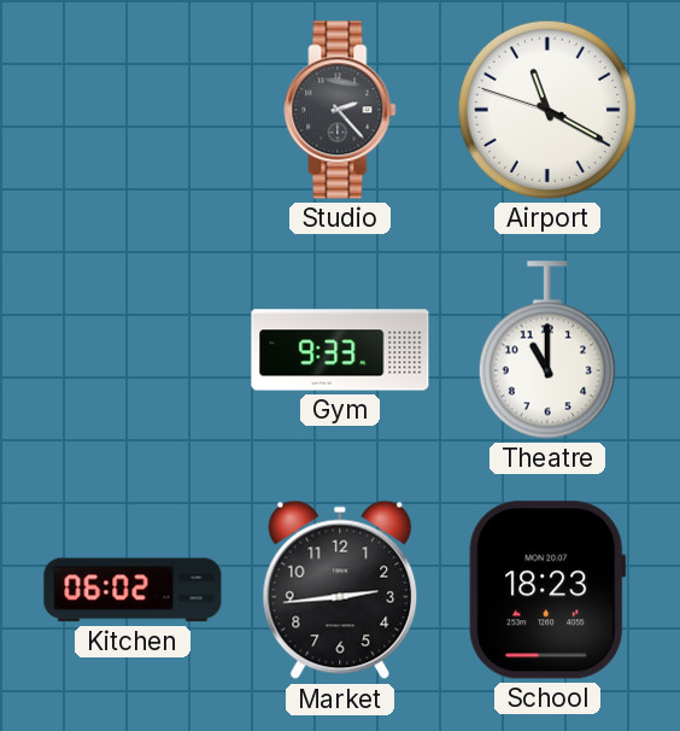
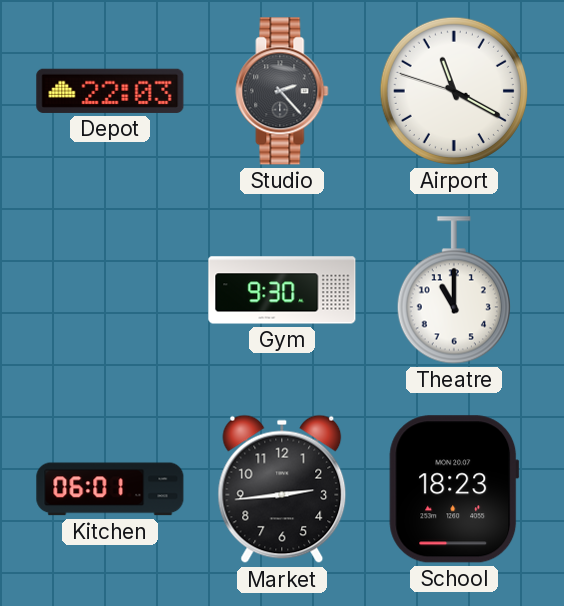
Depot: none -> 22:03
Gym: 9:33 -> 9:30
Kitchen: 06:02 -> 06:01
